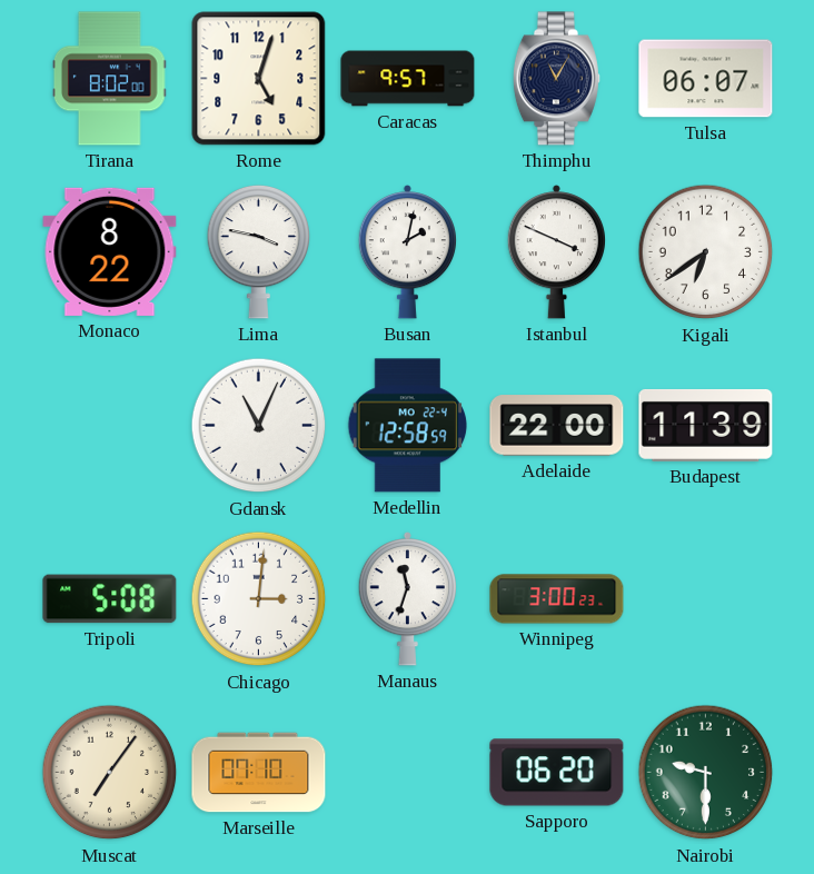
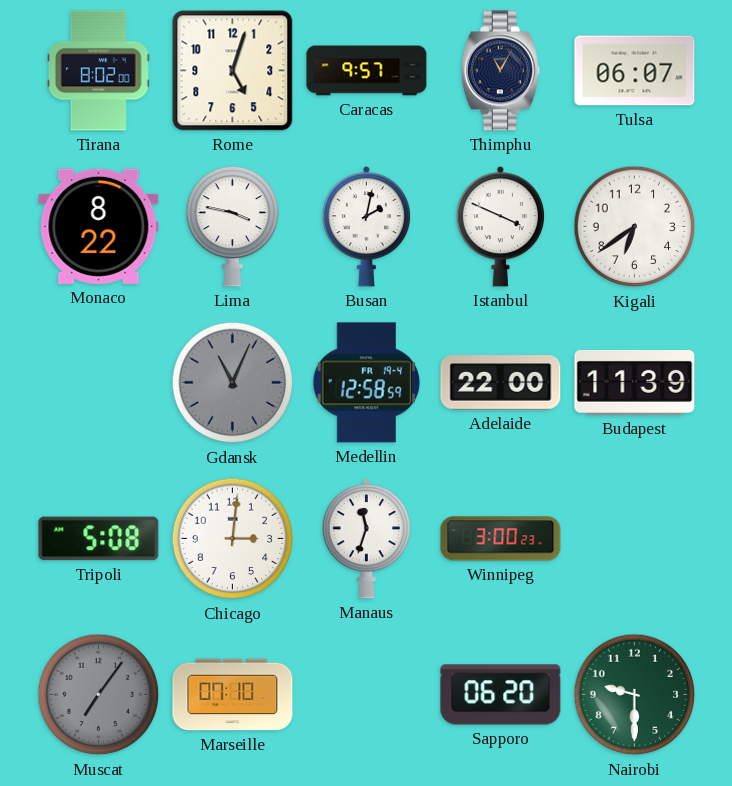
Gdansk dial: white -> grey
Medellin date: MO 22-4 -> FR 19-4
Muscat dial: cream -> grey
